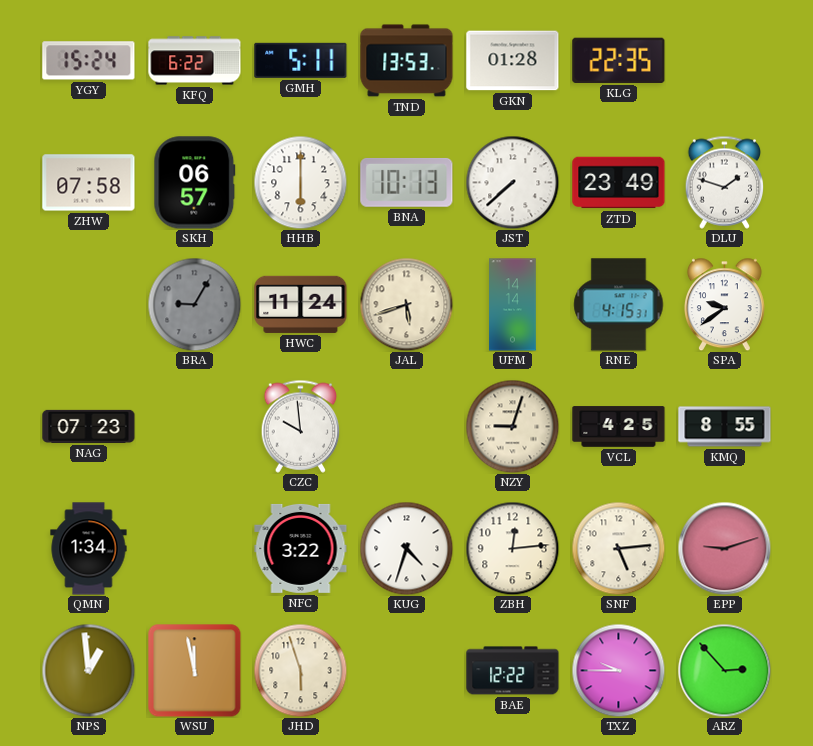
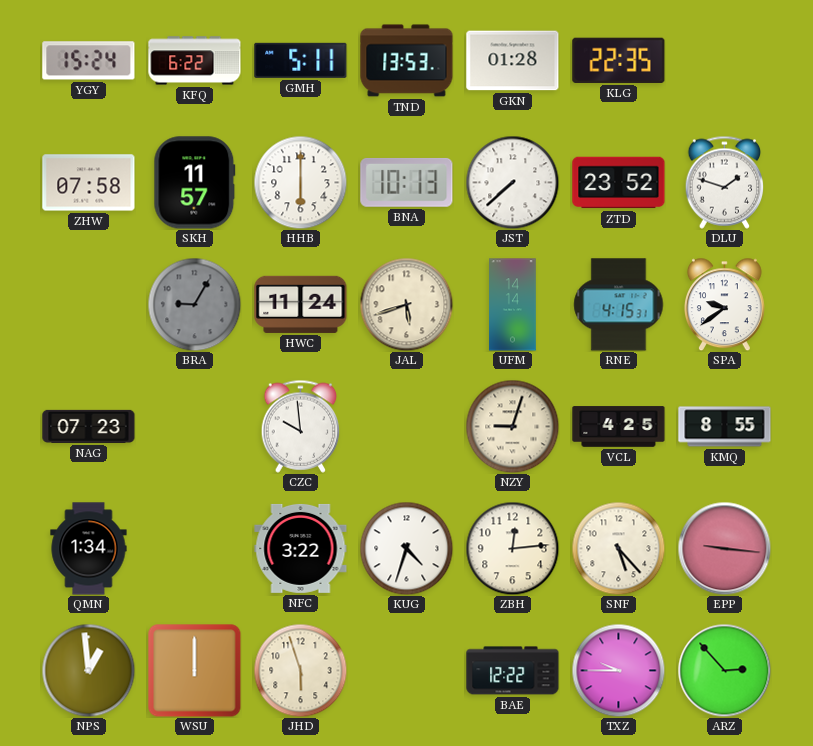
SKH: 06:57 -> 11:57
ZTD: 23:49 -> 23:52
SNF: 5:14 -> 5:23
EPP: 9:12 -> 9:16
WSU: 11:58 -> 12:00
